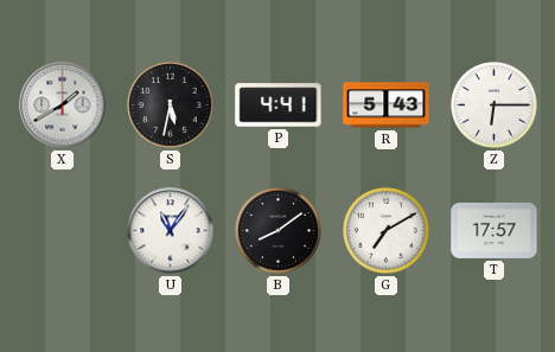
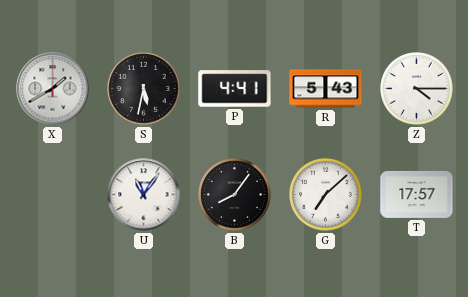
Z: 6:15 -> 4:15
B: 8:09 -> 8:06
G: 7:10 -> 7:08
